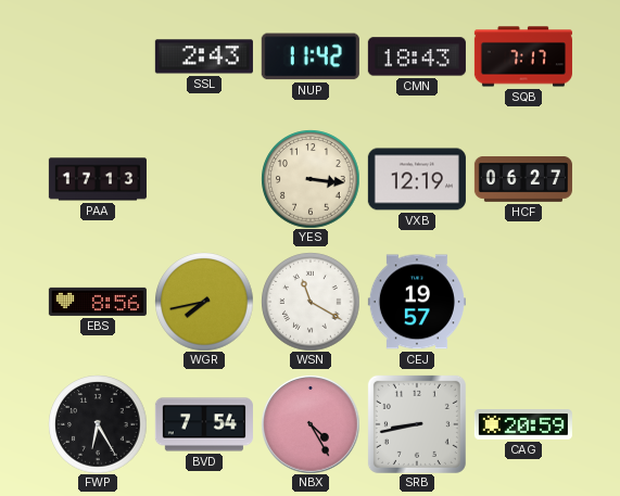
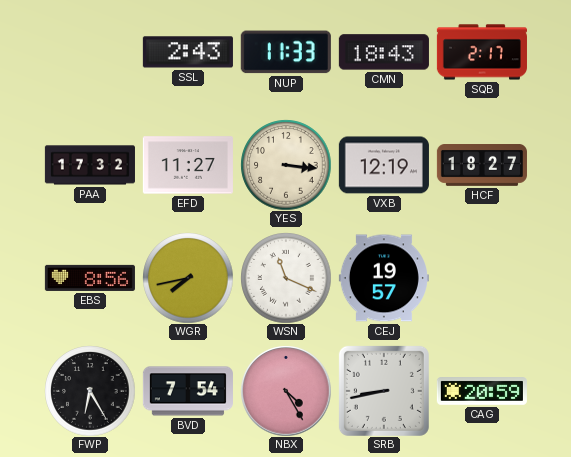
NUP: 11:42 -> 11:33
SQB: 7:17 -> 2:17
PAA: 17:13 -> 17:32
EFD: none -> 11:27
HCF: 06:27 -> 18:27
WSN: 11:20 -> 11:19
